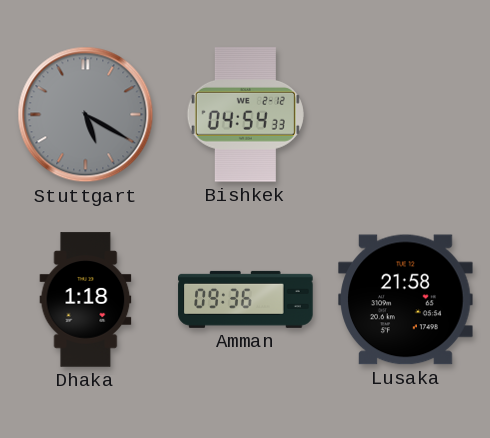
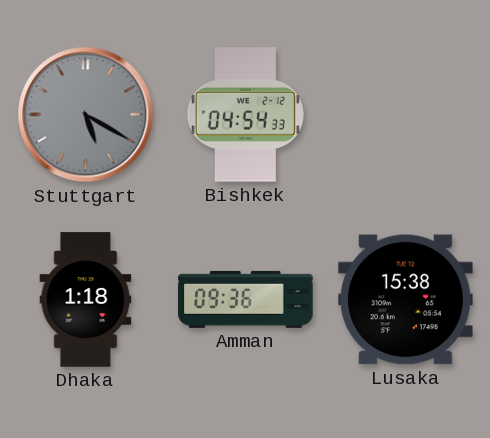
Lusaka: 21:58 -> 15:38
